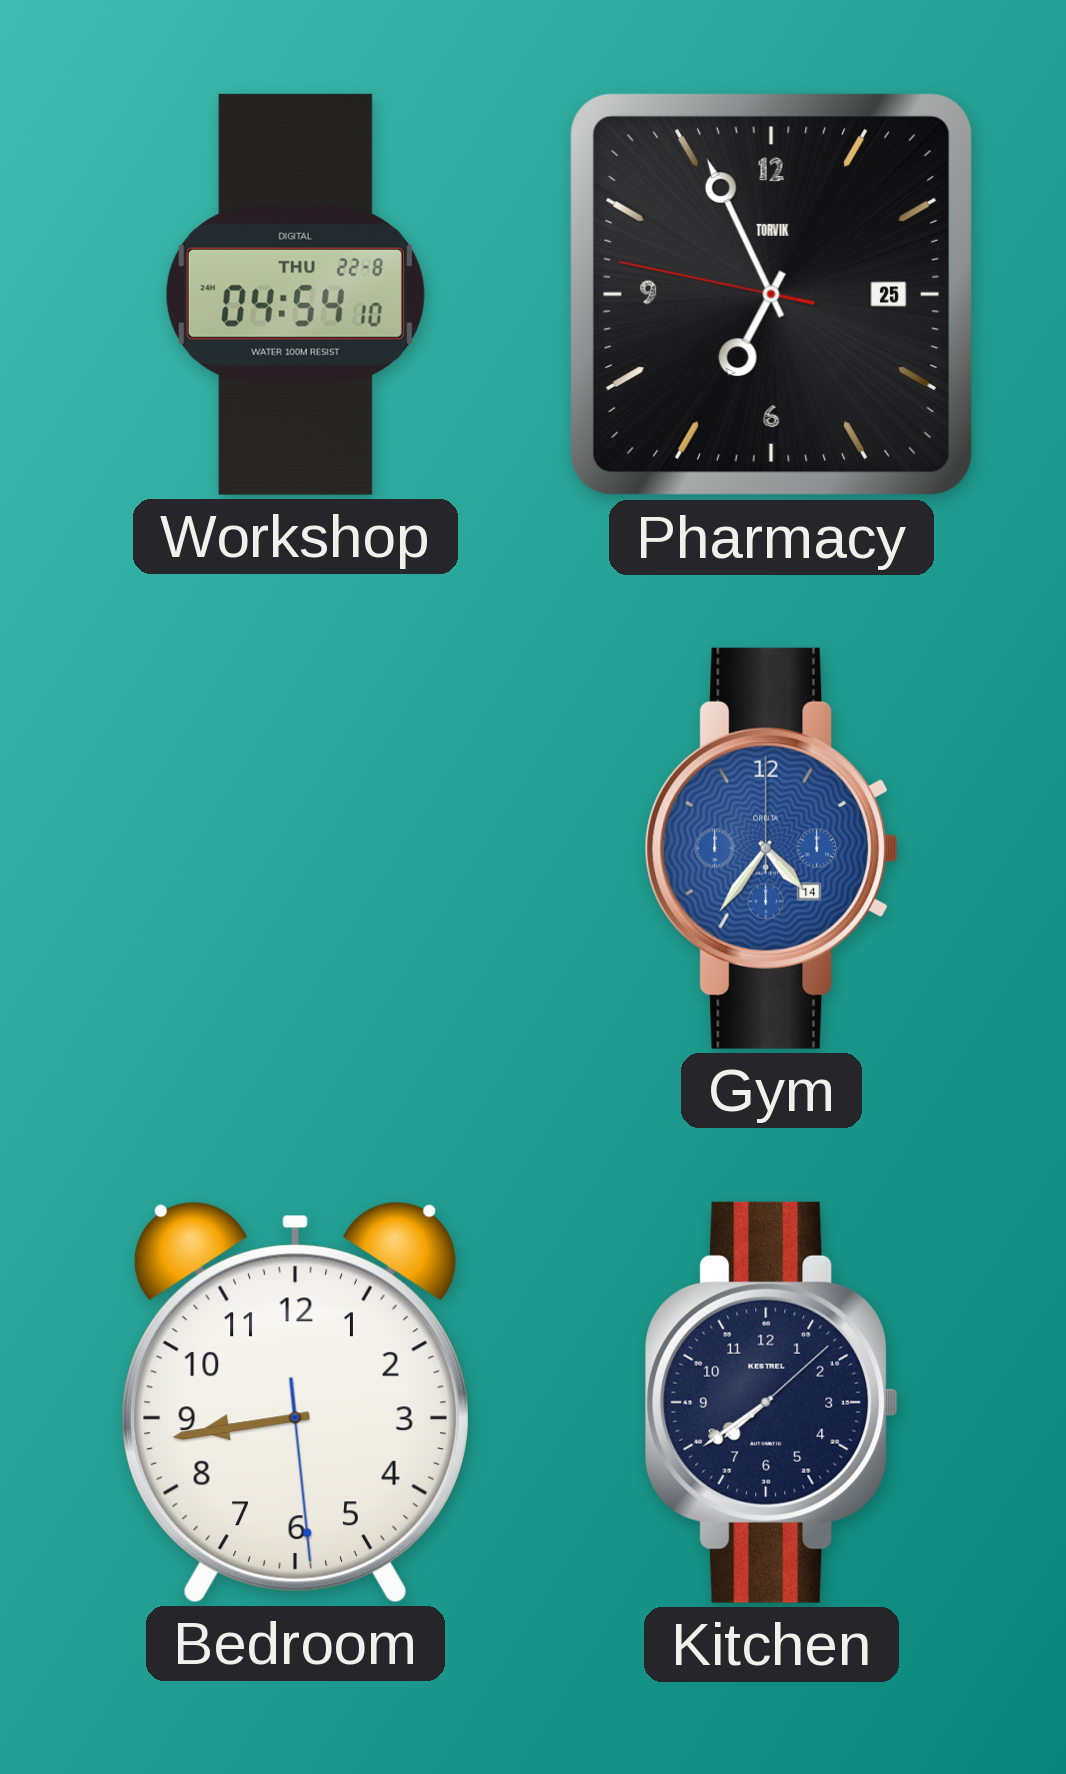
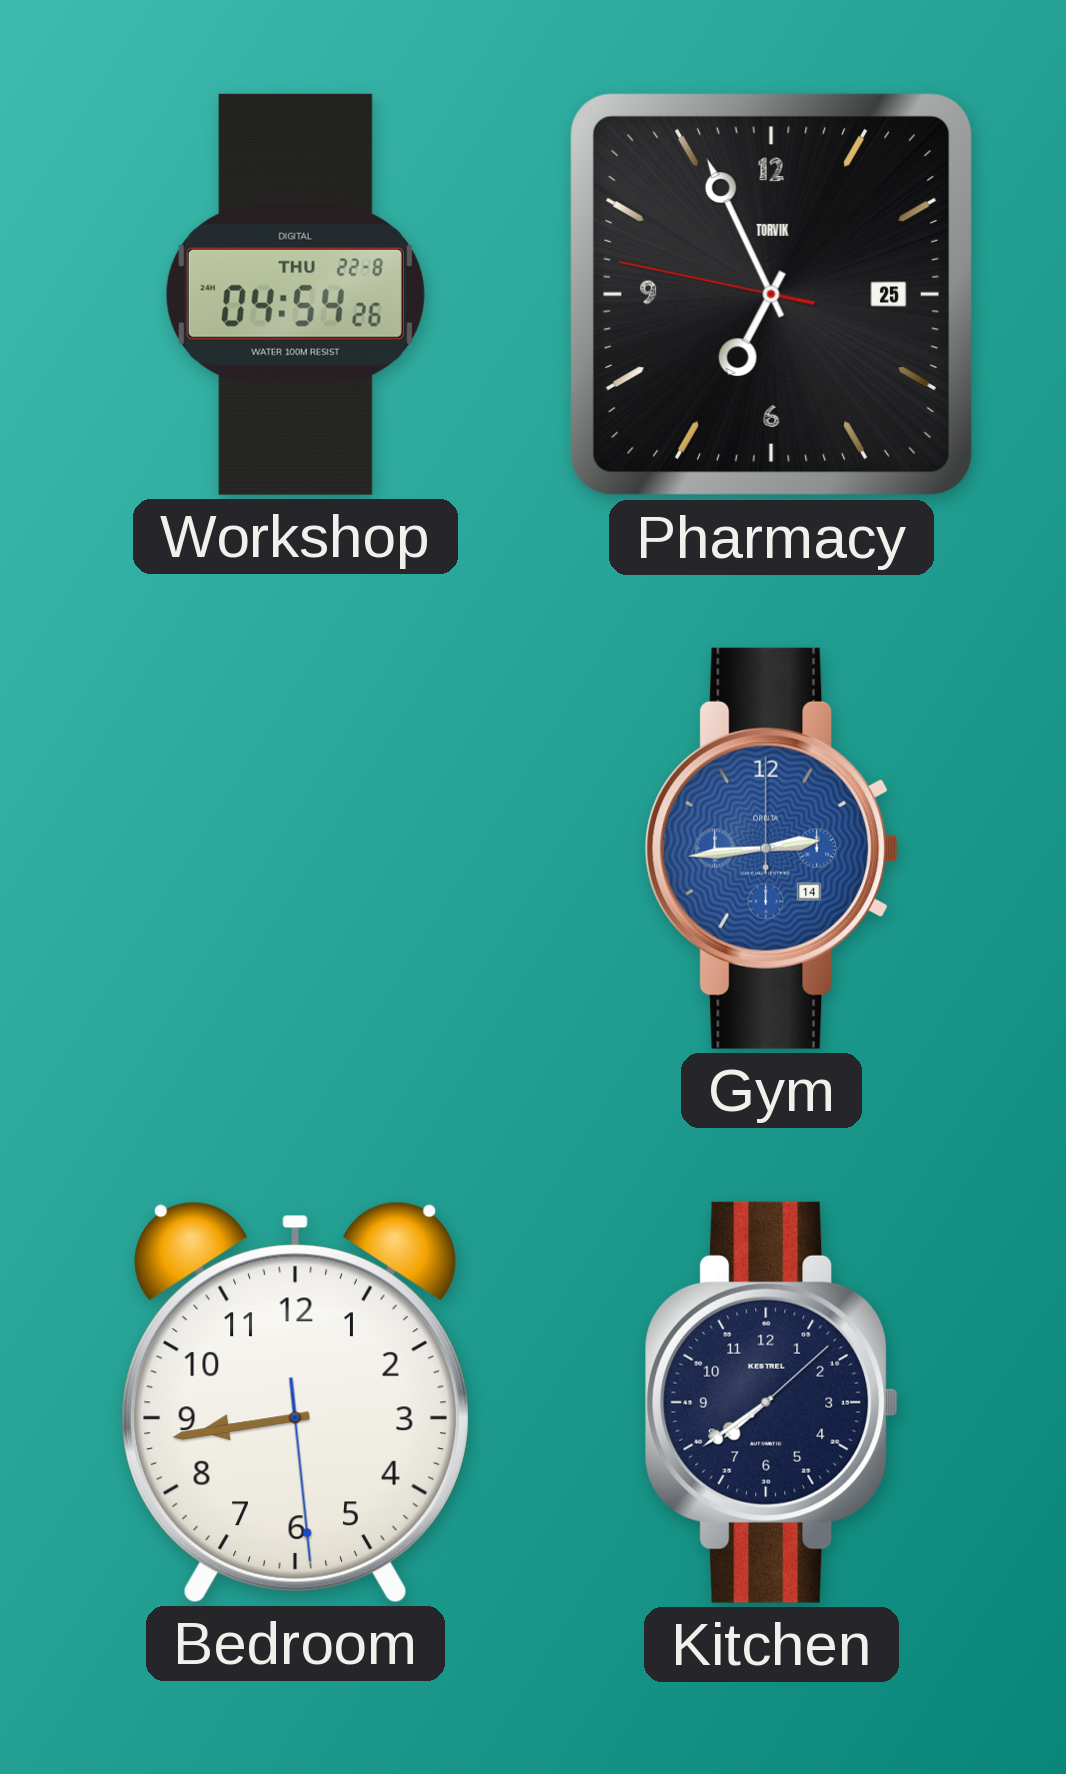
Workshop: 04:54:10 -> 04:54:26
Gym: 4:36 -> 2:44
